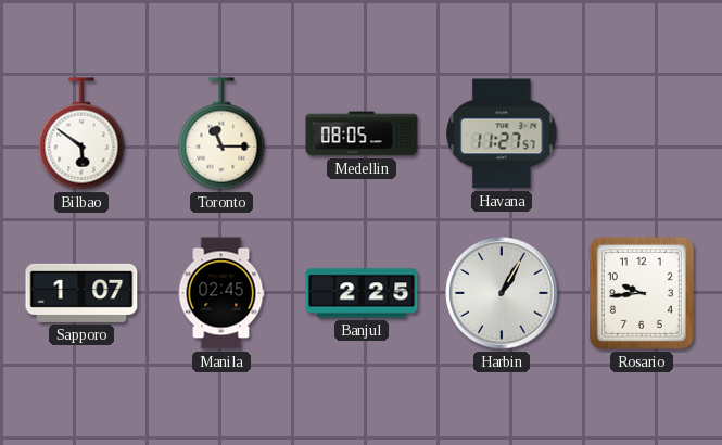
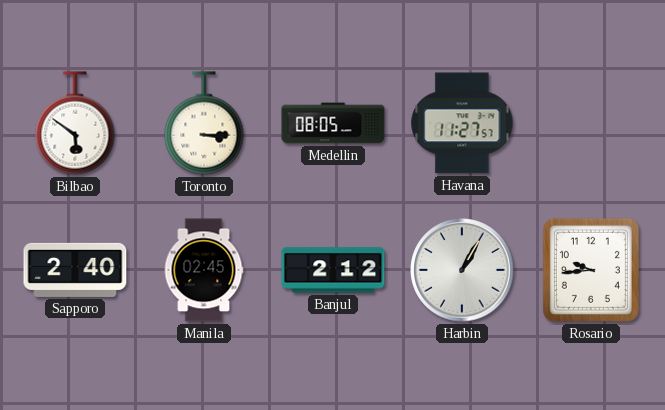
Toronto: 11:15 -> 3:15
Sapporo: 1:07 -> 2:40
Banjul: 2:25 -> 2:12
